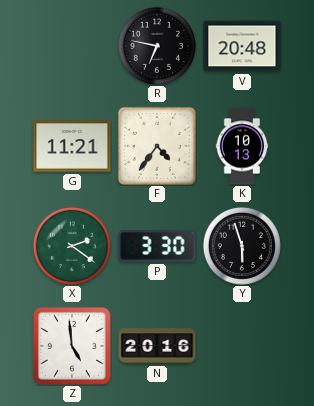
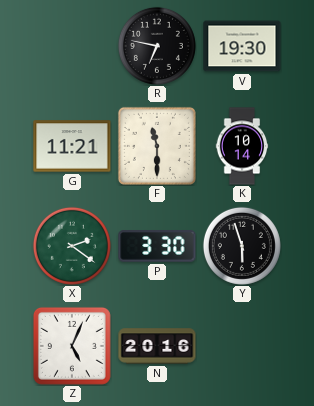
V: 20:48 -> 19:30
F: 4:36 -> 11:30
K: 10:13 -> 10:14
Z: 4:59 -> 5:04
